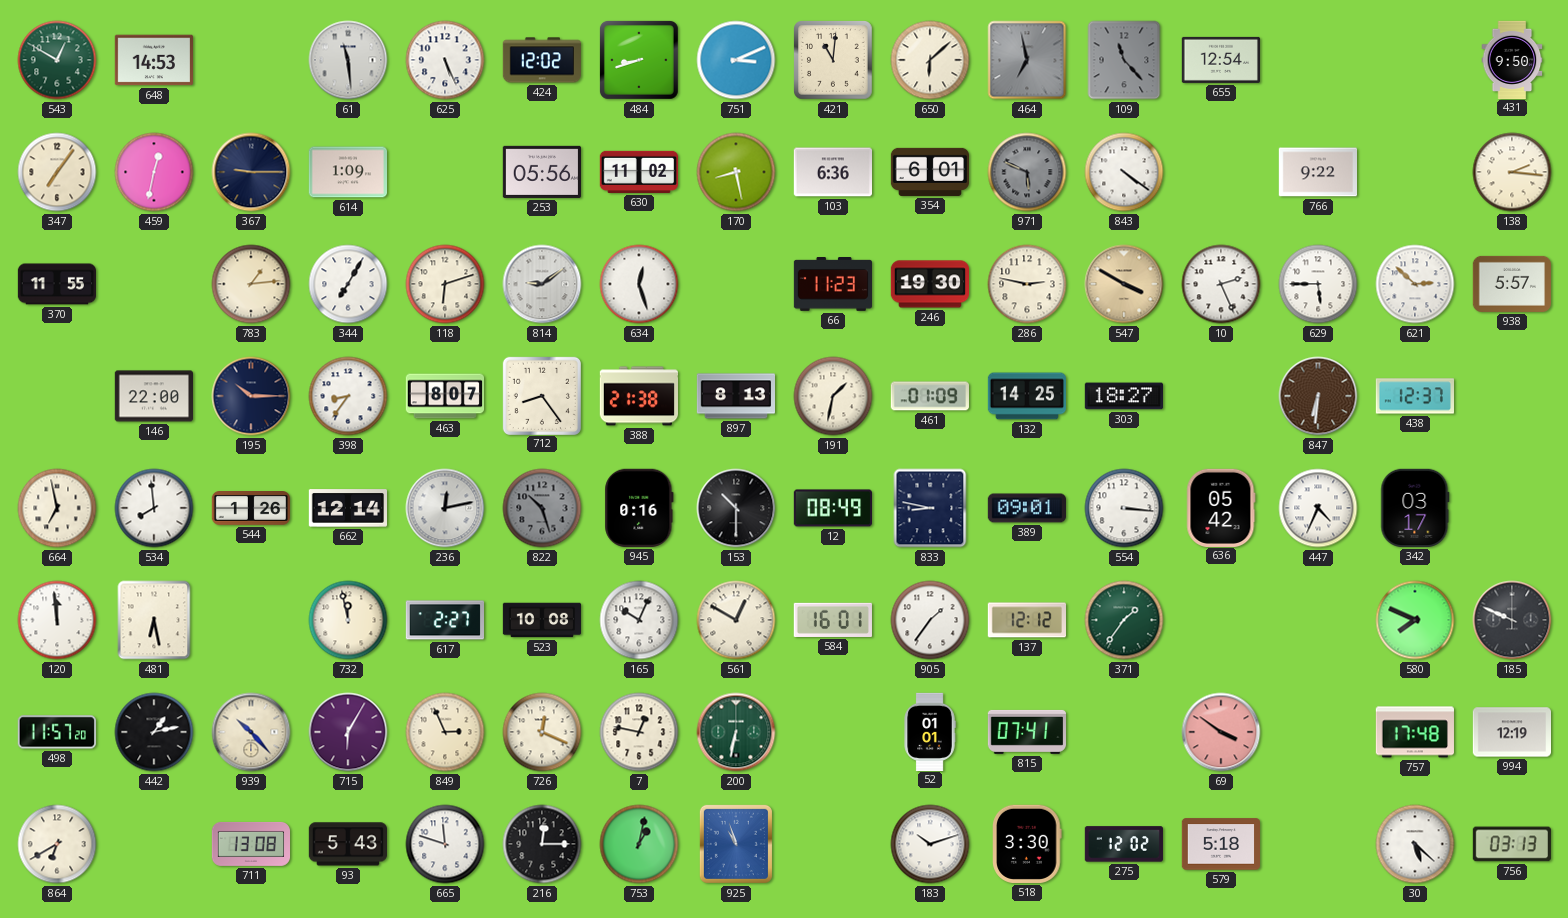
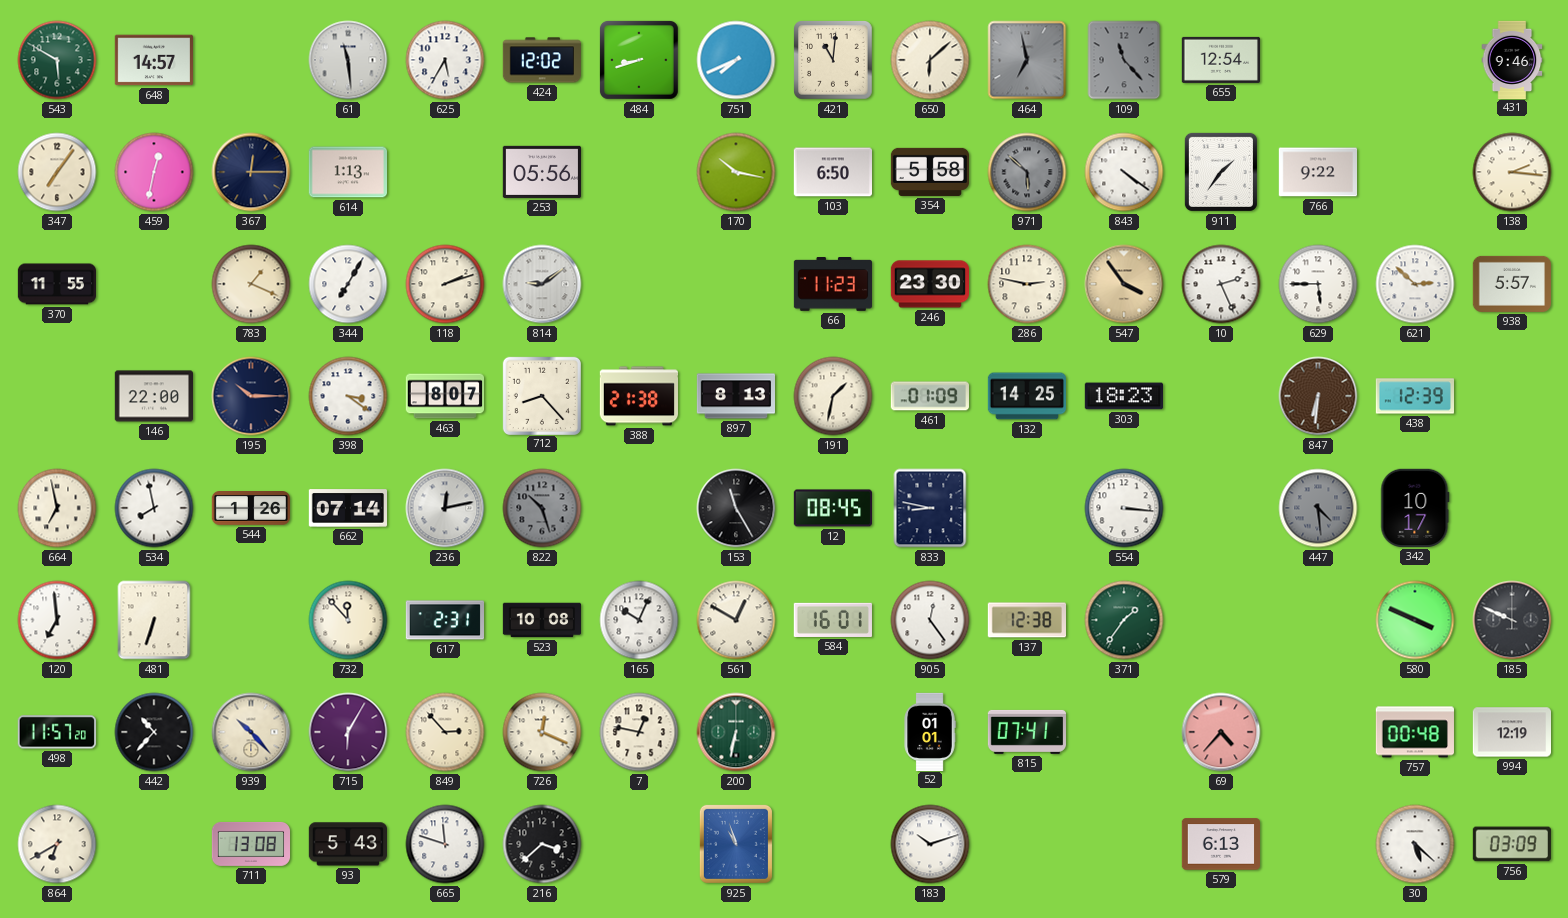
543: 12:50 -> 5:50
648: 14:53 -> 14:57
625: 5:26 -> 5:35
751: 3:11 -> 7:41
431: 9:50 -> 9:46
367: 9:15 -> 12:15
614: 1:09 -> 1:13
630: 11:02 -> none
170: 8:28 -> 10:17
103: 6:36 -> 6:50
354: 6:01 -> 5:58
971: 5:49 -> 5:52
911: none -> 1:36
783: 1:14 -> 1:19
118: 6:12 -> 2:12
634: 12:27 -> none
246: 19:30 -> 23:30
547: 3:50 -> 3:54
398: 8:36 -> 3:21
712: 8:24 -> 8:23
303: 18:27 -> 18:23
438: 12:37 -> 12:39
534: 7:59 -> 7:58
662: 12:14 -> 07:14
945: 0:16 -> none
153: 10:30 -> 11:25
12: 08:49 -> 08:45
389: 09:01 -> none
636: 05:42 -> none
447: 4:34 -> 4:29
447 dial: white -> grey
342: 03:17 -> 10:17
120: 11:59 -> 6:59
481: 6:28 -> 6:33
732: 11:58 -> 11:53
617: 2:27 -> 2:31
905: 1:36 -> 12:24
137: 12:12 -> 12:38
580: 7:49 -> 3:49
442: 1:13 -> 10:37
849: 2:56 -> 2:53
69: 3:51 -> 4:37
757: 17:48 -> 00:48
216: 12:15 -> 3:38
753: 1:02 -> none
518: 3:30 -> none
275: 12:02 -> none
579: 5:18 -> 6:13
756: 03:13 -> 03:09
